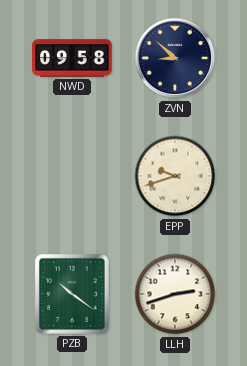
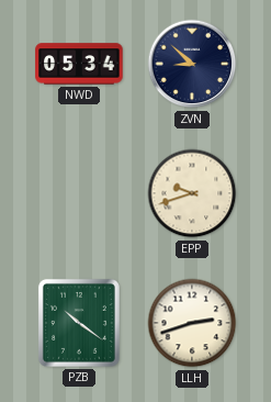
NWD: 09:58 -> 05:34
